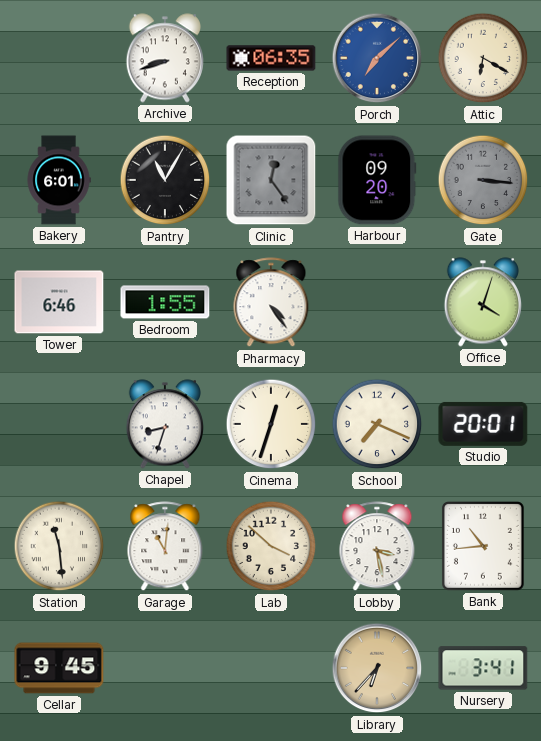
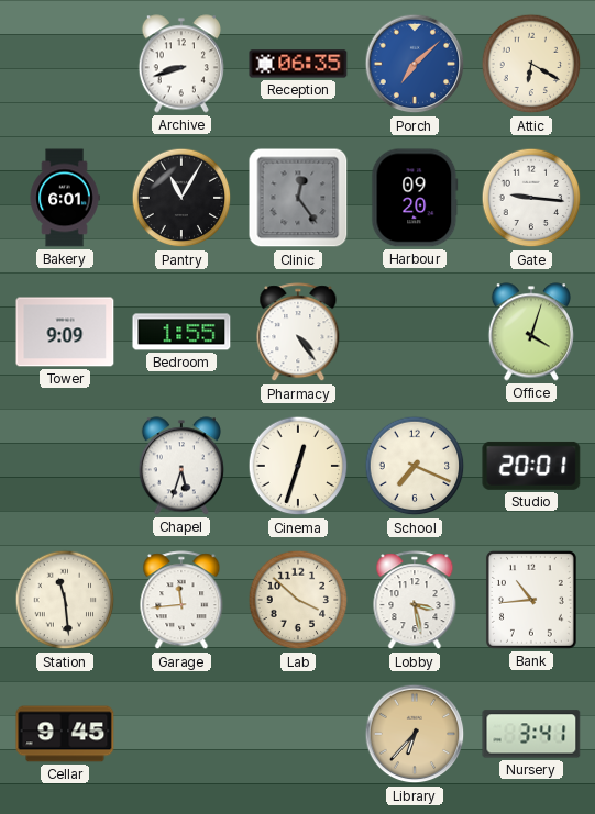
Gate: 3:16 -> 9:16
Gate dial: grey -> white
Tower: 6:46 -> 9:09
Chapel: 8:33 -> 5:33
Garage: 11:01 -> 11:44
